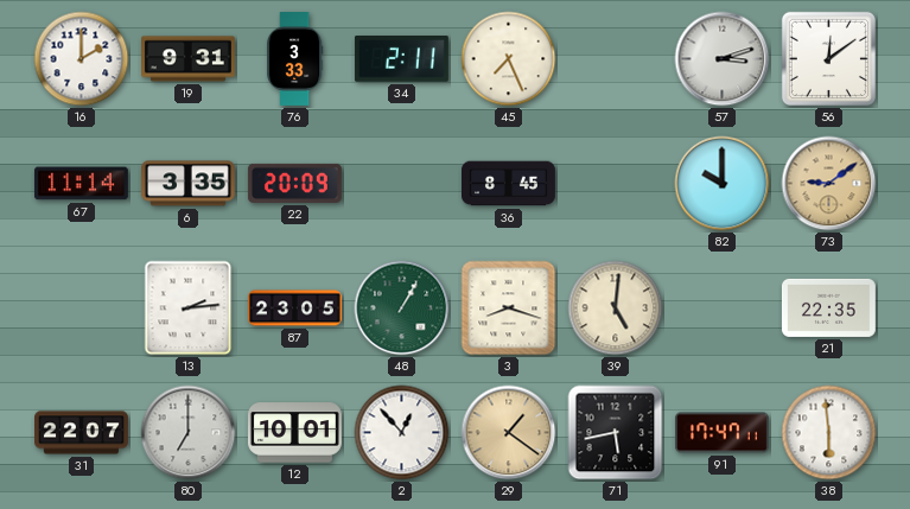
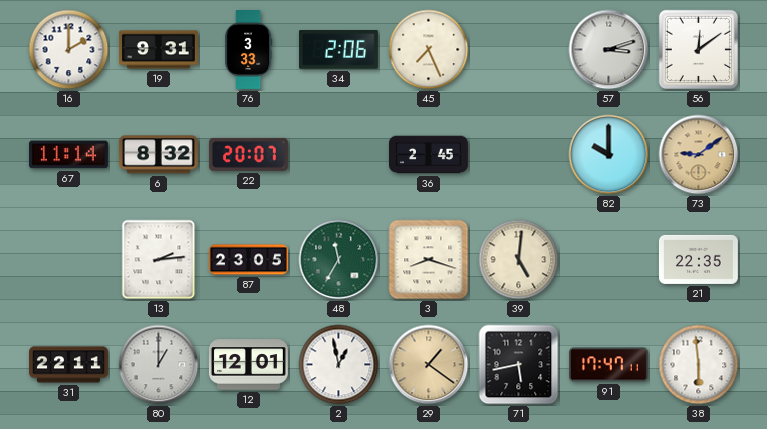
34: 2:11 -> 2:06
6: 3:35 -> 8:32
22: 20:09 -> 20:07
36: 8:45 -> 2:45
48: 1:05 -> 11:35
31: 22:07 -> 22:11
80: 7:00 -> 1:00
12: 10:01 -> 12:01
2: 12:53 -> 12:58
